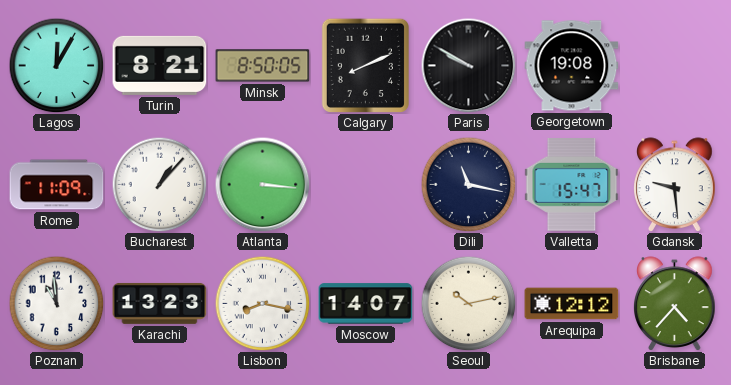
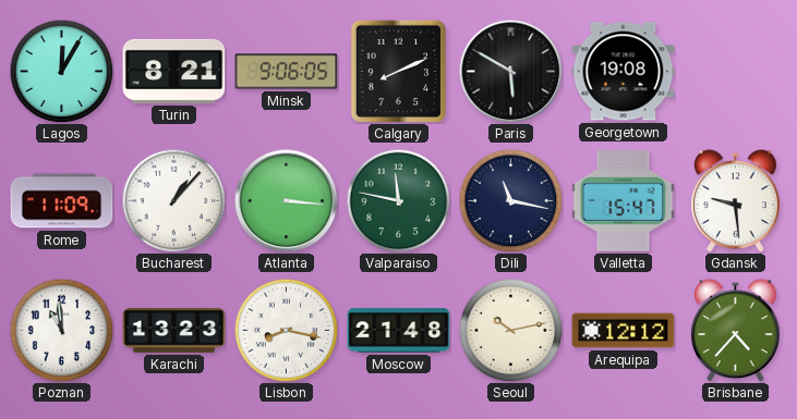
Minsk: 8:50 -> 9:06
Paris: 9:50 -> 5:50
Valparaiso: none -> 11:47
Moscow: 14:07 -> 21:48
